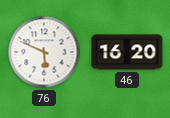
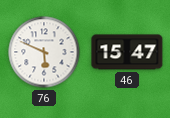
46: 16:20 -> 15:47
